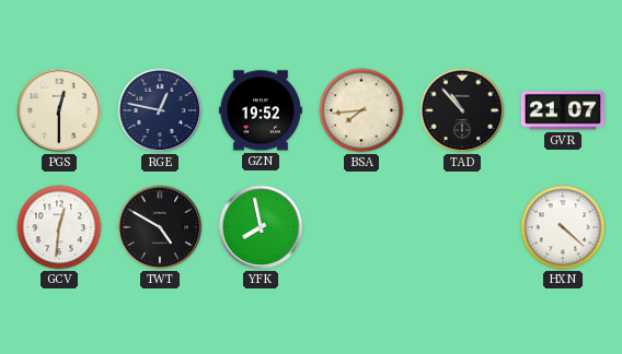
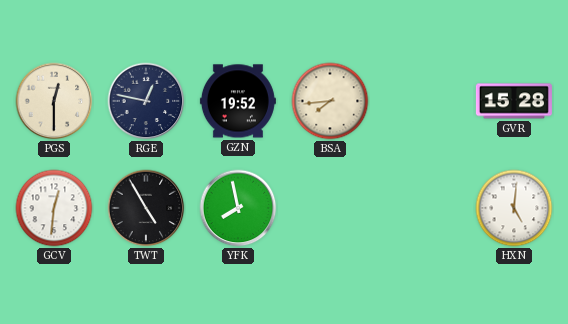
TAD: 10:53 -> none
GVR: 21:07 -> 15:28
TWT: 4:50 -> 4:55
HXN: 4:22 -> 5:01
